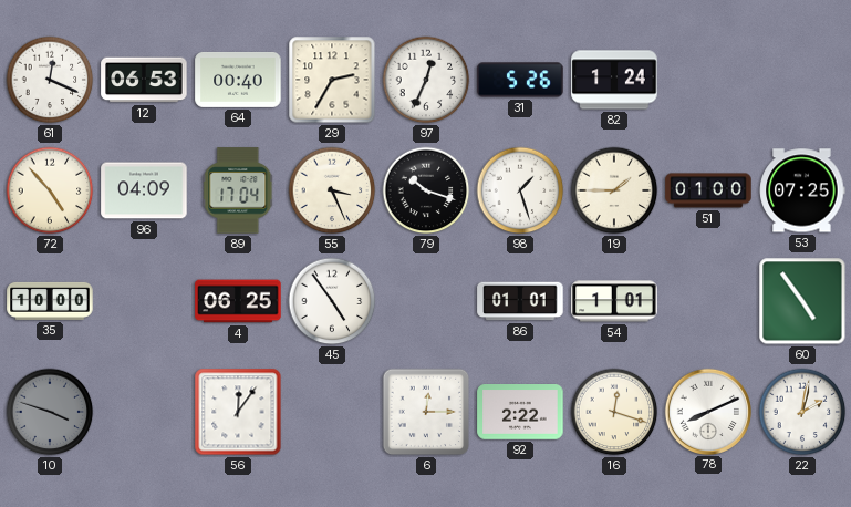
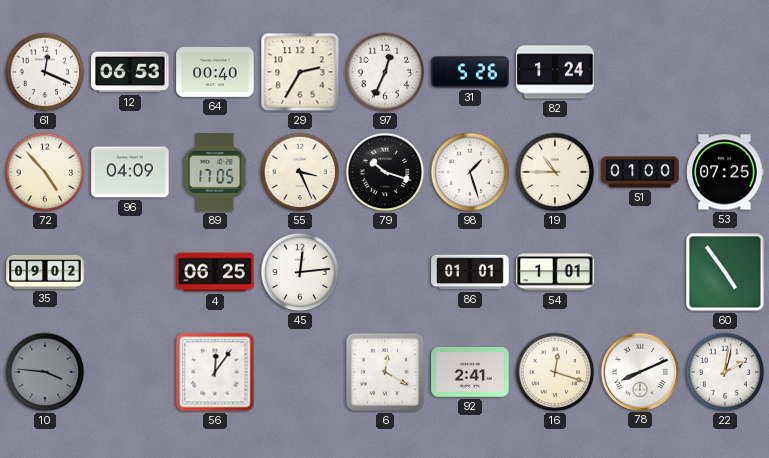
89: 17:04 -> 17:05
19: 1:45 -> 10:45
35: 10:00 -> 09:02
45: 4:54 -> 12:14
10: 3:48 -> 3:46
6: 12:15 -> 12:20
92: 2:22 -> 2:41
